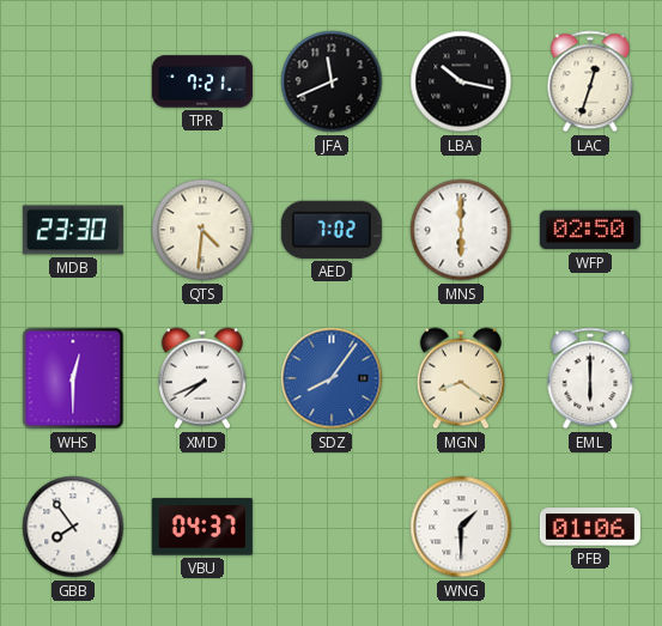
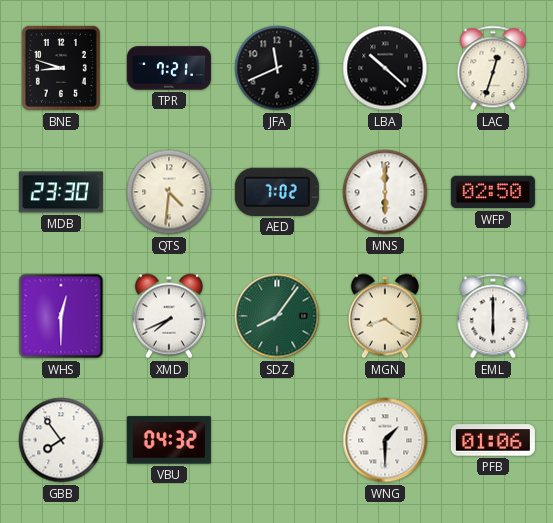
BNE: none -> 8:48
LBA: 10:17 -> 10:22
SDZ dial: blue -> green
VBU: 04:37 -> 04:32
